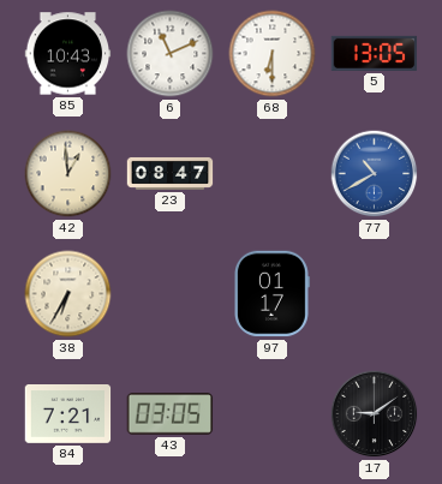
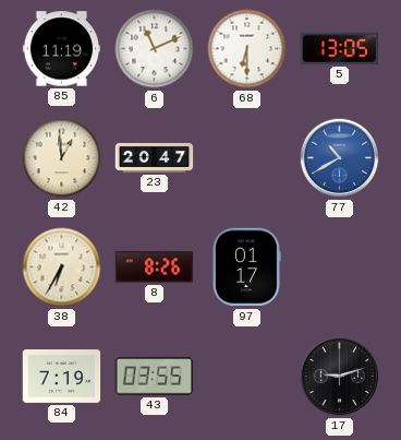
85: 10:43 -> 11:19
23: 08:47 -> 20:47
8: none -> 8:26
84: 7:21 -> 7:19
43: 03:05 -> 03:55
17: 9:09 -> 9:12
